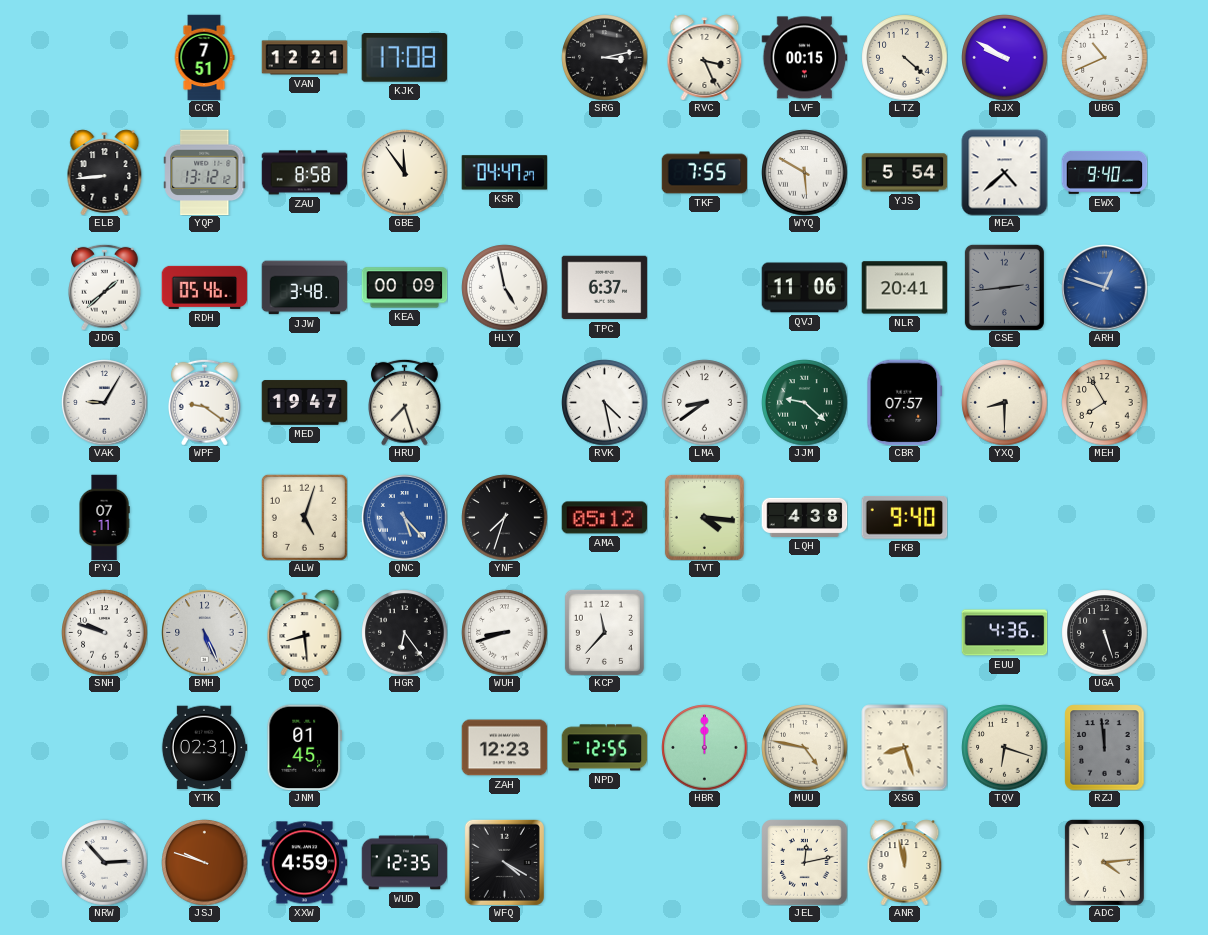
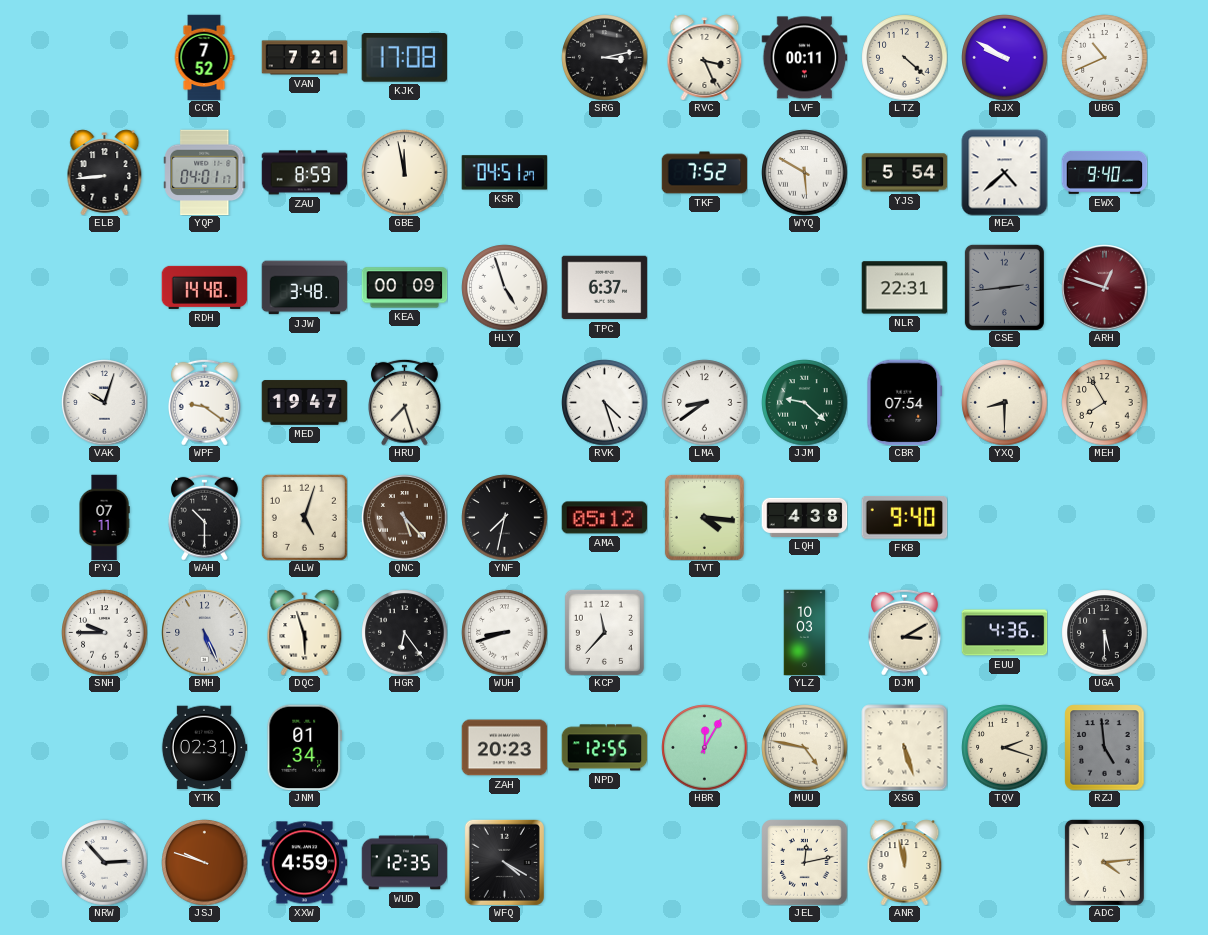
CCR: 7:51 -> 7:52
VAN: 12:21 -> 7:21
LVF: 00:15 -> 00:11
YQP: 13:12 -> 04:01
ZAU: 8:58 -> 8:59
GBE: 11:54 -> 11:58
KSR: 04:47 -> 04:51
TKF: 7:55 -> 7:52
JDG: 1:38 -> none
RDH: 05:46 -> 14:48
HLY: 4:58 -> 4:57
QVJ: 11:06 -> none
NLR: 20:41 -> 22:31
ARH dial: blue -> burgundy
VAK: 9:05 -> 10:03
RVK: 4:28 -> 4:27
CBR: 07:57 -> 07:54
WAH: none -> 10:30
QNC dial: blue -> brown
YNF: 7:33 -> 7:32
SNH: 9:48 -> 9:45
DQC: 8:29 -> 5:57
YLZ: none -> 10:03
DJM: none -> 3:10
UGA: 5:27 -> 5:30
JNM: 01:45 -> 01:34
ZAH: 12:23 -> 20:23
HBR: 12:00 -> 12:05
XSG: 8:27 -> 5:27
TQV: 6:18 -> 2:18
RZJ: 11:59 -> 4:59
